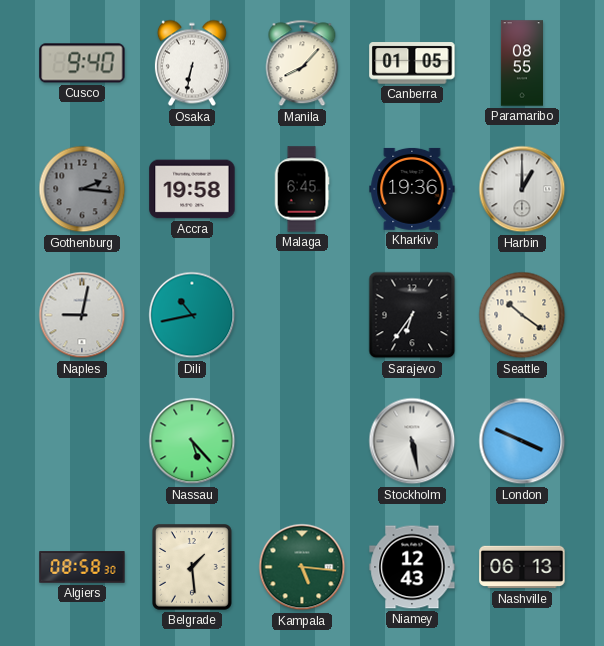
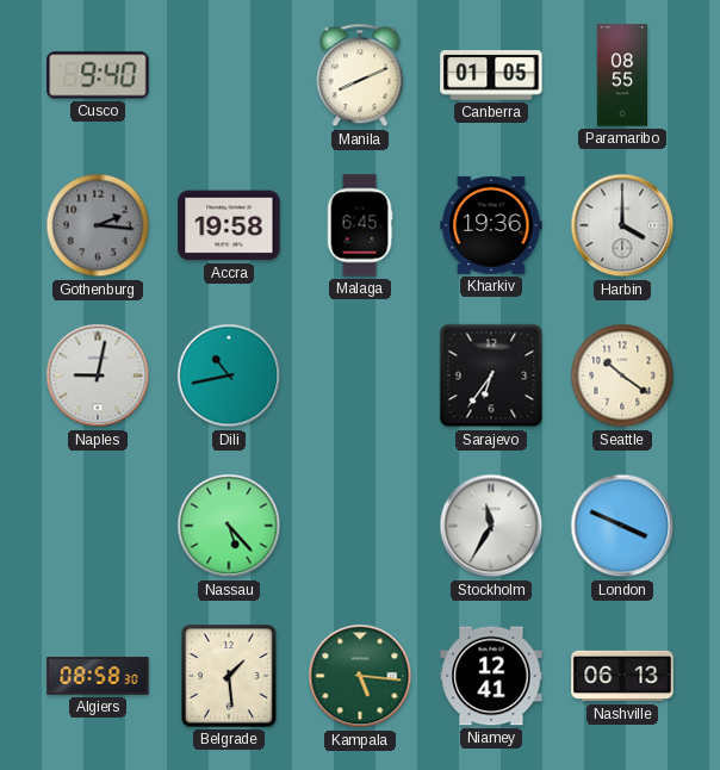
Osaka: 6:32 -> none
Manila: 8:07 -> 8:11
Harbin: 1:00 -> 4:00
Stockholm: 5:28 -> 11:35
Niamey: 12:43 -> 12:41
